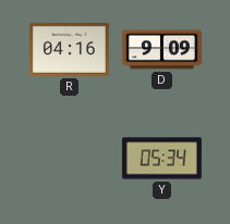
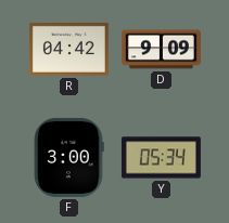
R: 04:16 -> 04:42
F: none -> 3:00
